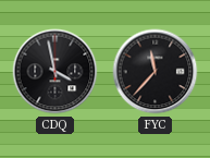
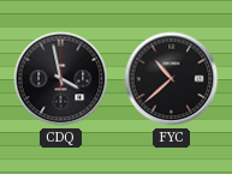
FYC: 11:37 -> 10:38
